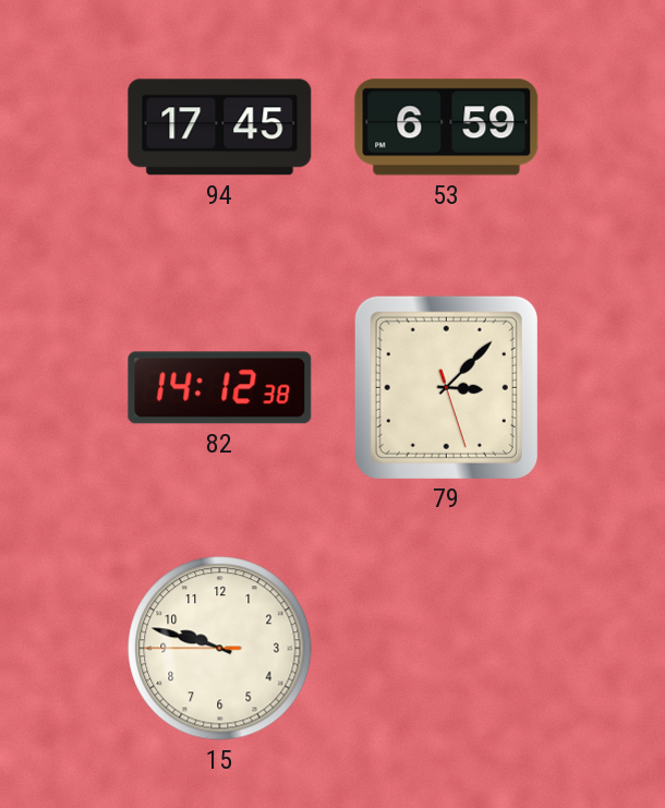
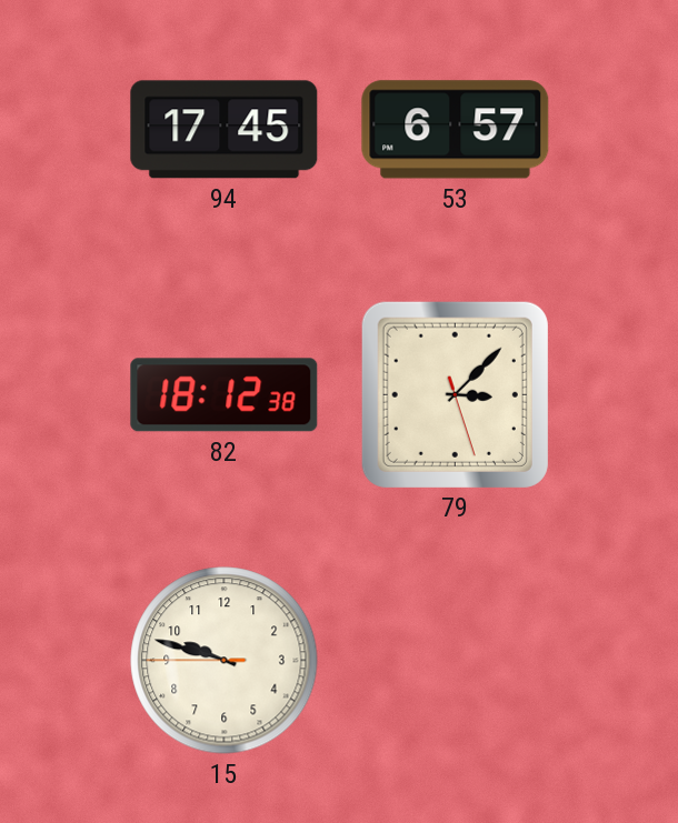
53: 6:59 -> 6:57
82: 14:12 -> 18:12
